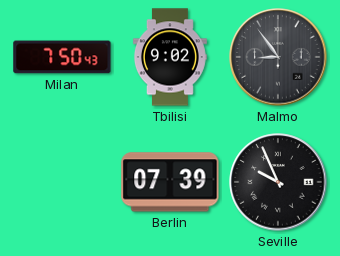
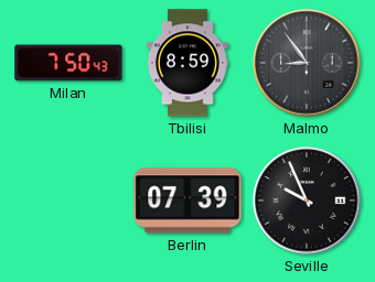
Tbilisi: 9:02 -> 8:59
